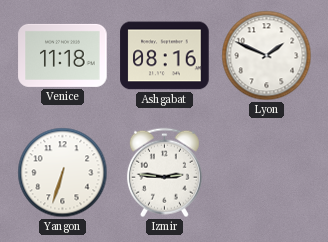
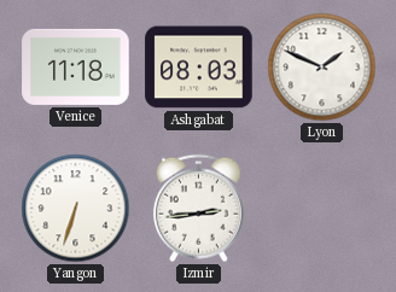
Ashgabat: 08:16 -> 08:03
Izmir: 2:46 -> 2:44
